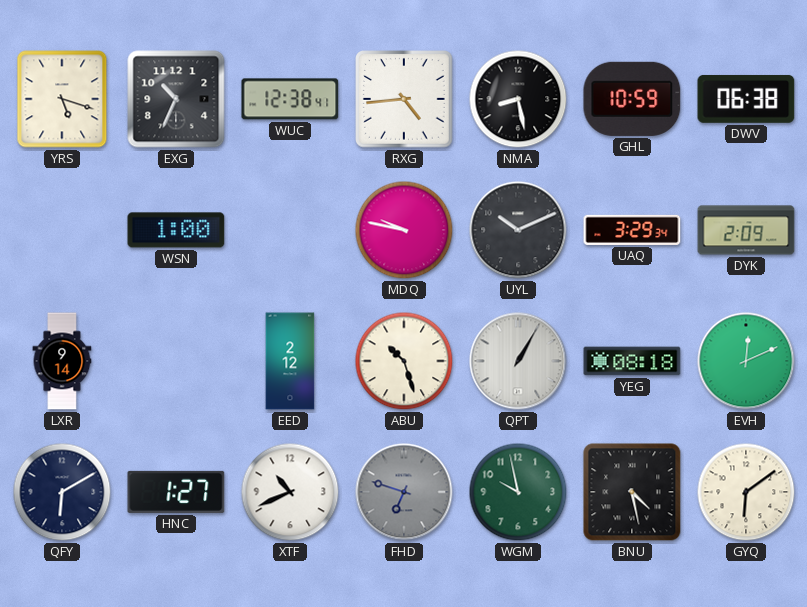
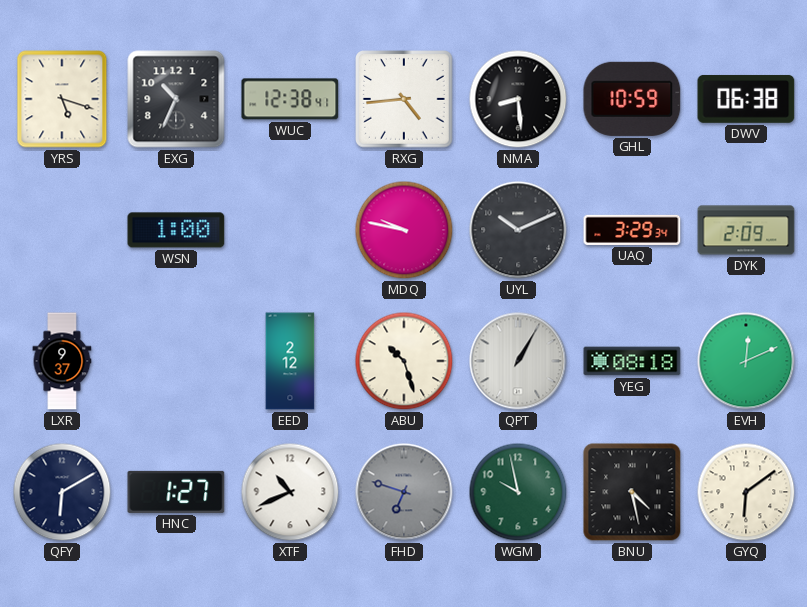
NMA: 8:28 -> 8:29
LXR: 9:14 -> 9:37
